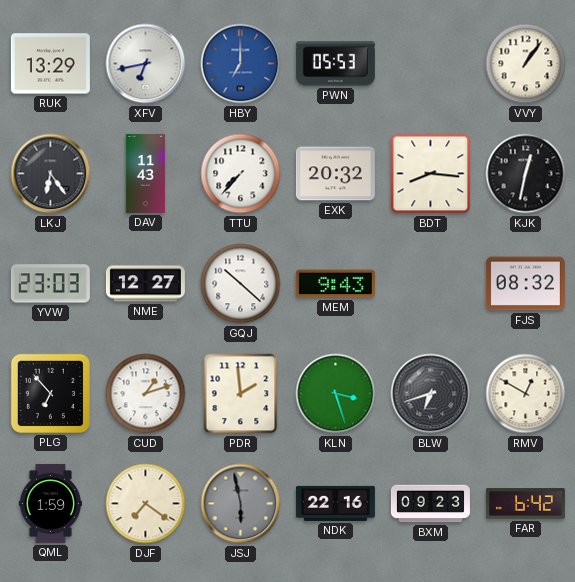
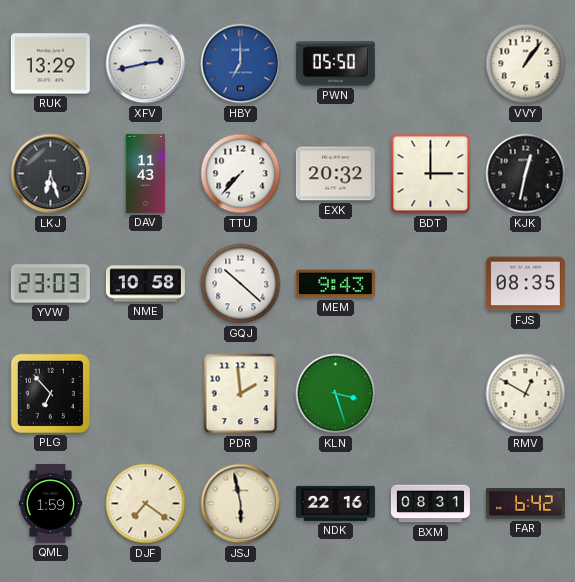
XFV: 6:43 -> 2:43
PWN: 05:53 -> 05:50
LKJ: 6:24 -> 6:27
BDT: 8:16 -> 3:00
NME: 12:27 -> 10:58
FJS: 08:32 -> 08:35
CUD: 1:12 -> none
BLW: 6:42 -> none
JSJ dial: grey -> cream
BXM: 09:23 -> 08:31
